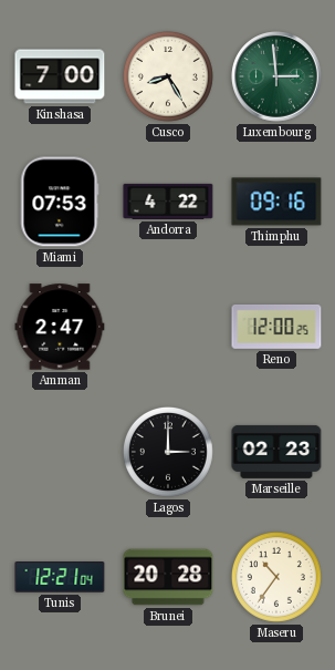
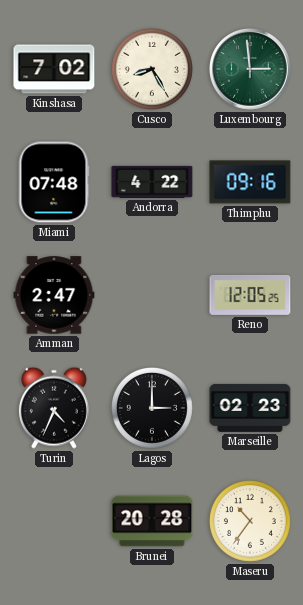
Kinshasa: 7:00 -> 7:02
Miami: 07:53 -> 07:48
Reno: 12:00 -> 12:05
Turin: none -> 4:34
Tunis: 12:21 -> none
